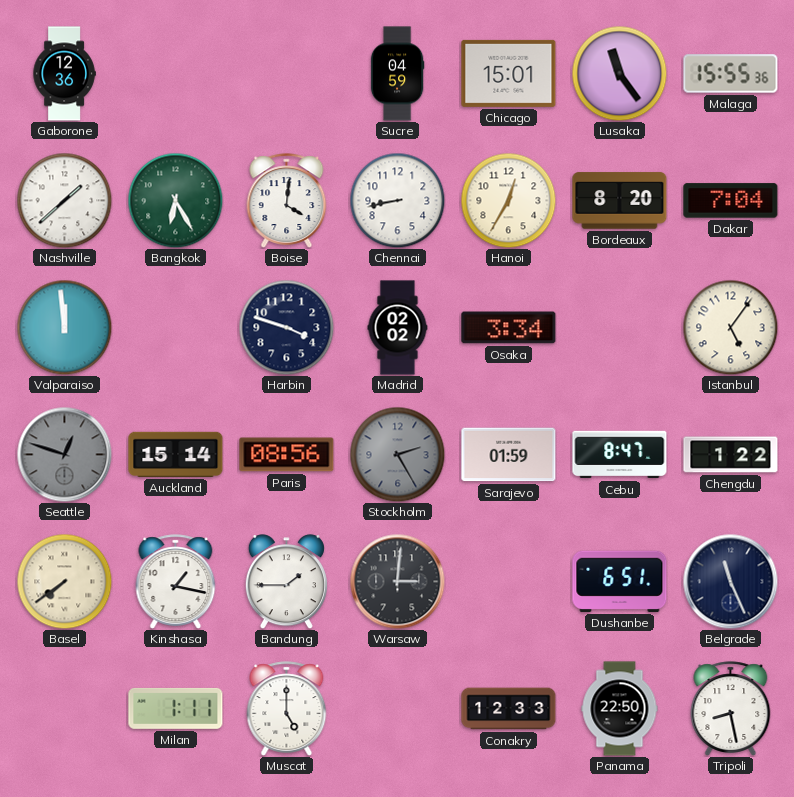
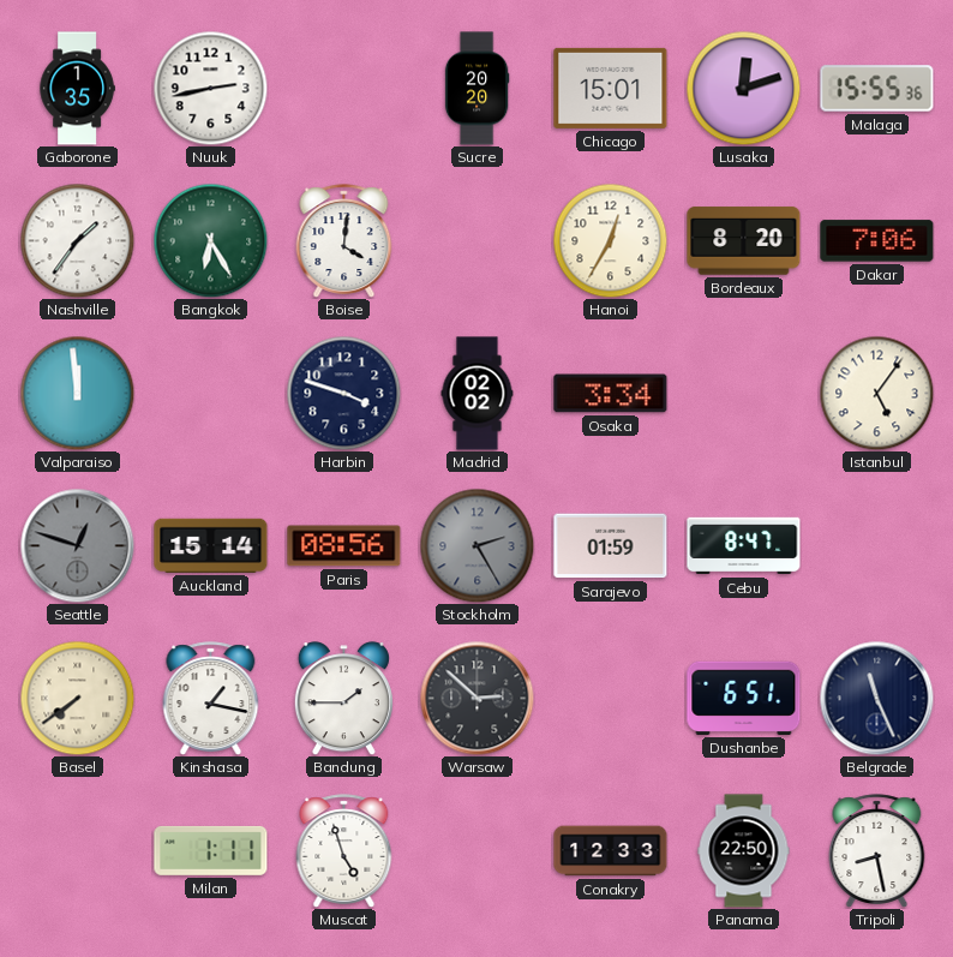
Gaborone: 12:36 -> 1:35
Nuuk: none -> 2:43
Sucre: 04:59 -> 20:20
Lusaka: 11:24 -> 12:12
Nashville: 1:38 -> 1:36
Chennai: 8:43 -> none
Dakar: 7:04 -> 7:06
Chengdu: 1:22 -> none
Warsaw: 3:01 -> 2:52
Muscat: 5:00 -> 4:57
